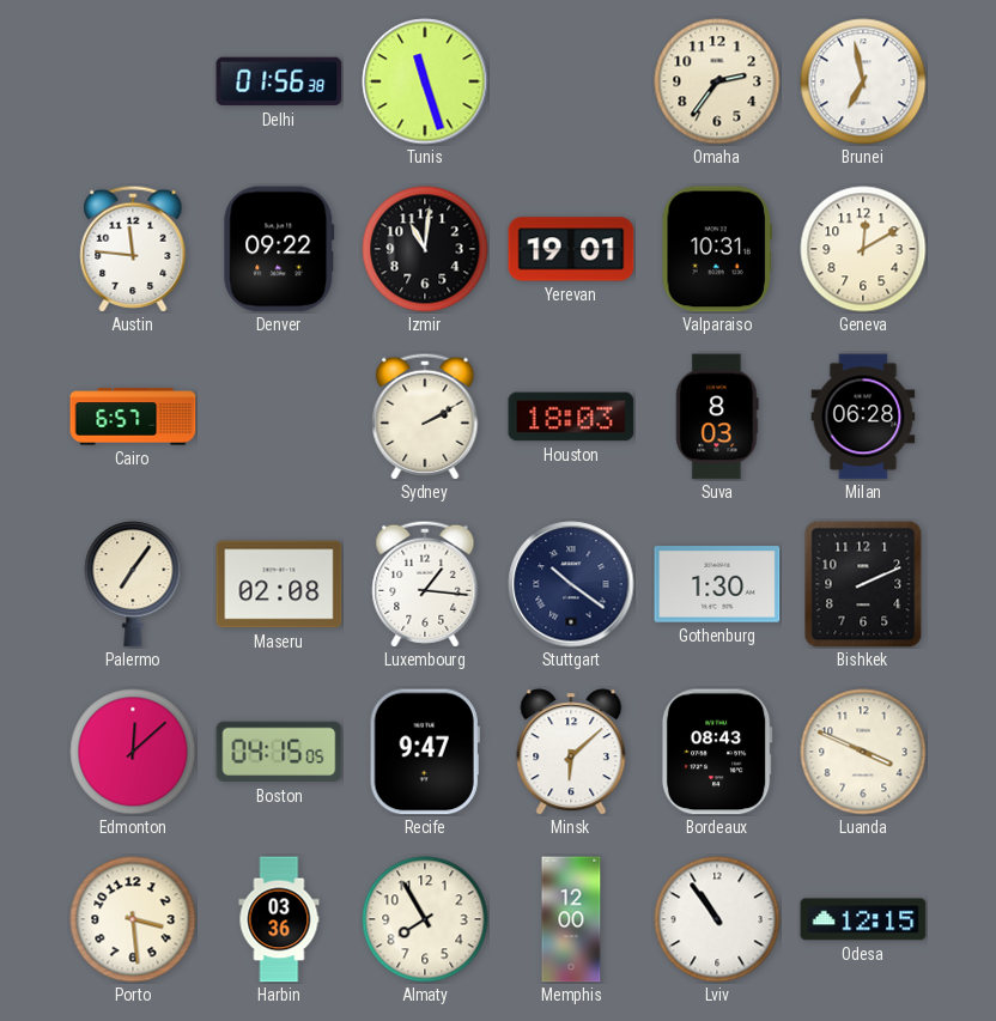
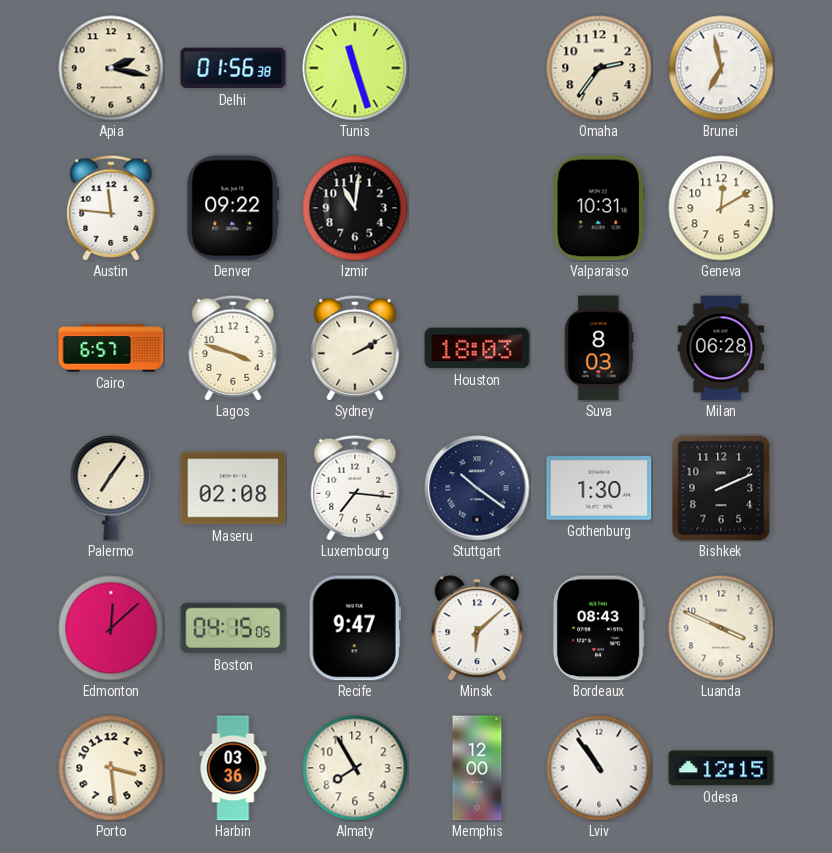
Apia: none -> 2:17
Yerevan: 19:01 -> none
Lagos: none -> 3:48
Luxembourg: 1:16 -> 7:16
